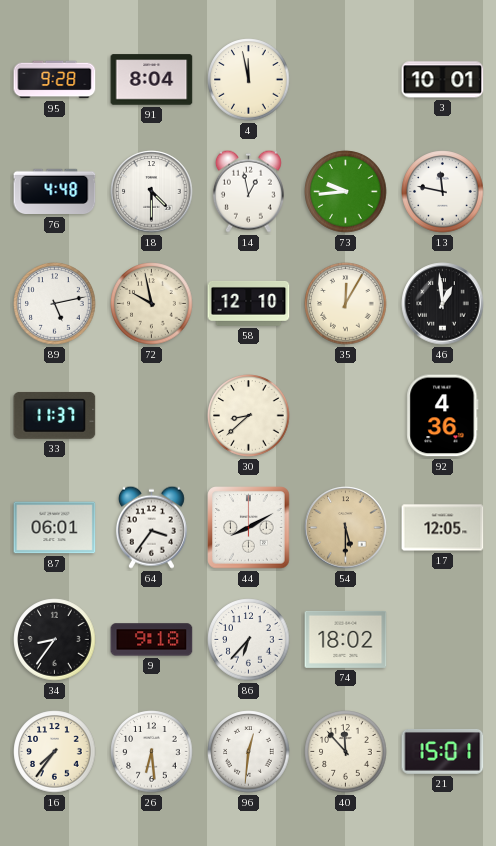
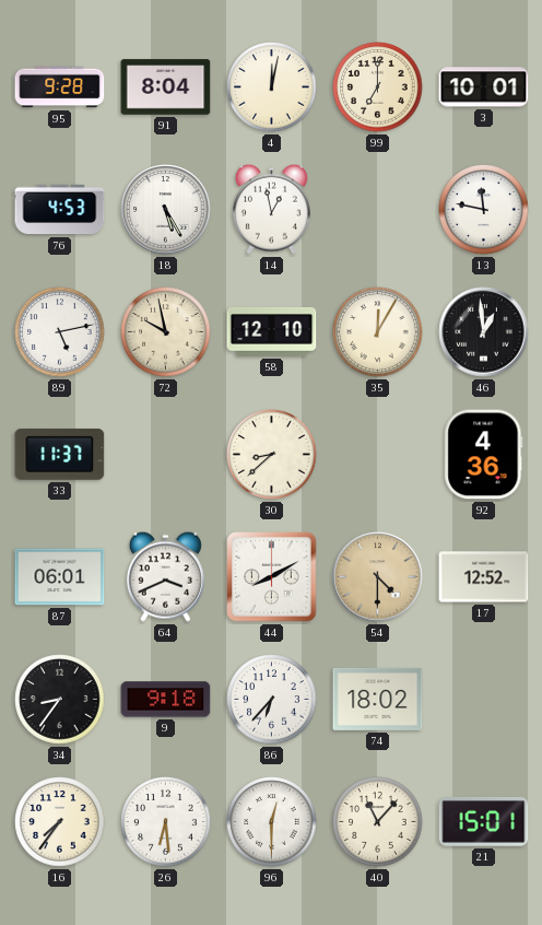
4: 11:58 -> 12:02
99: none -> 7:00
76: 4:48 -> 4:53
18: 4:30 -> 5:25
73: 9:44 -> none
64: 3:36 -> 3:41
54: 5:30 -> 4:30
17: 12:05 -> 12:52
96: 12:31 -> 12:30
40: 11:53 -> 11:07
